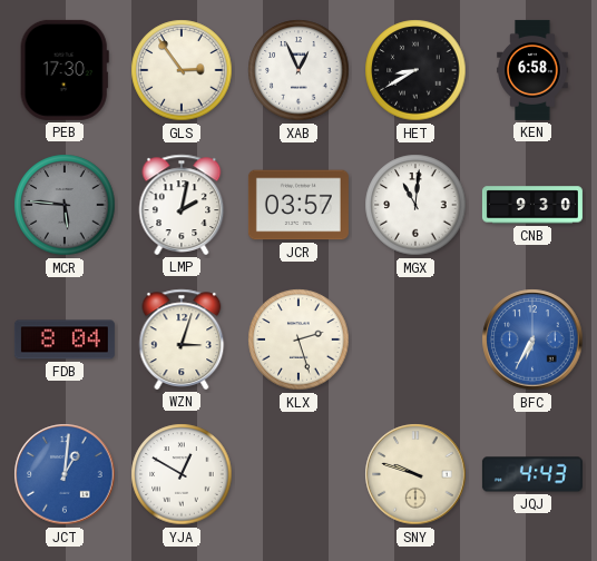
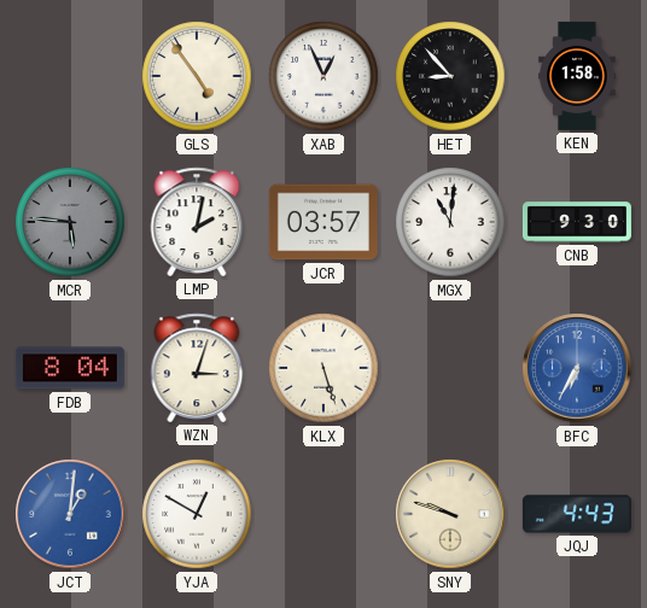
PEB: 17:30 -> none
GLS: 2:54 -> 4:54
HET: 8:40 -> 8:53
KEN: 6:58 -> 1:58
KLX: 2:27 -> 5:27
